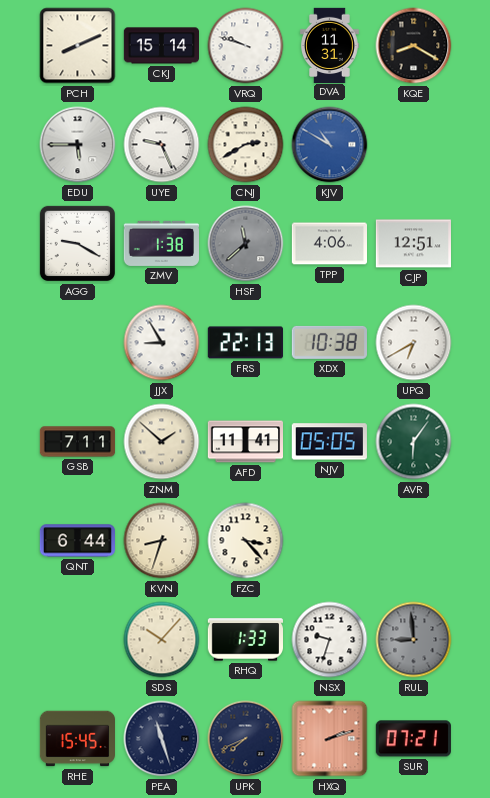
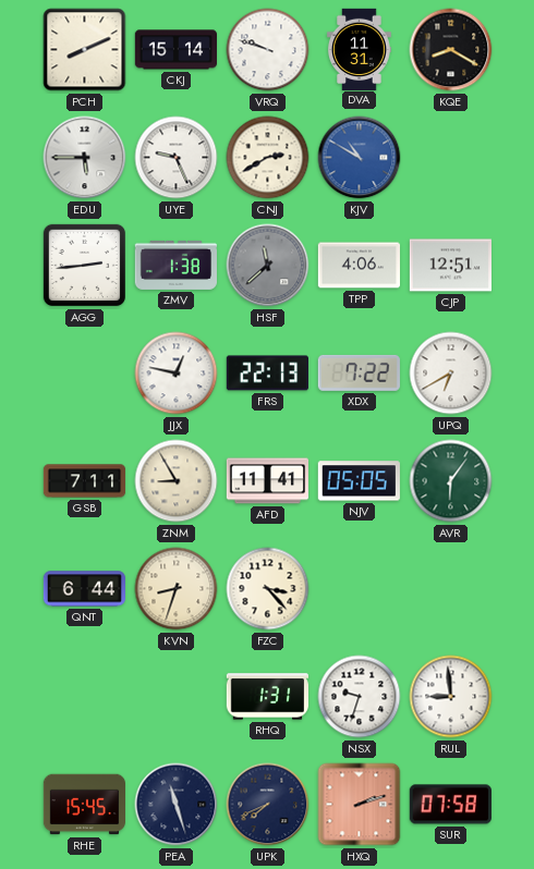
AGG: 9:20 -> 2:44
JJX: 8:55 -> 12:47
XDX: 10:38 -> 7:22
ZNM: 1:52 -> 8:55
SDS: 10:07 -> none
RHQ: 1:33 -> 1:31
RUL dial: grey -> white
SUR: 07:21 -> 07:58
